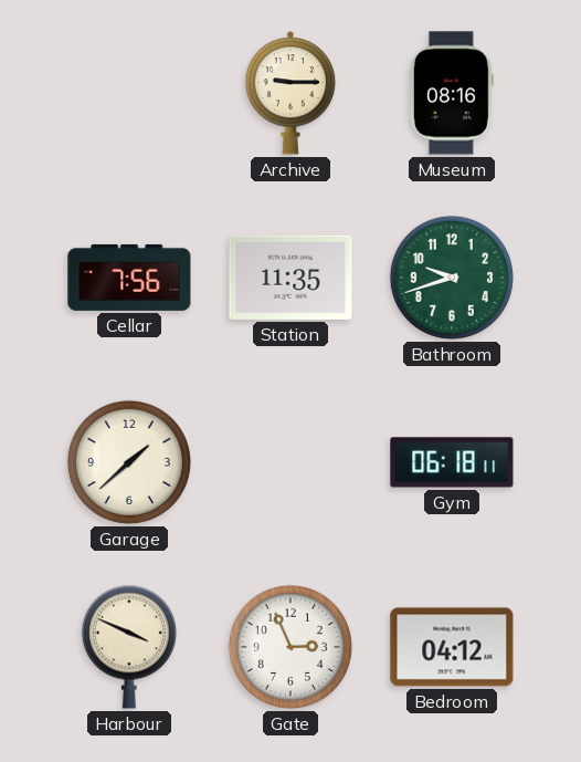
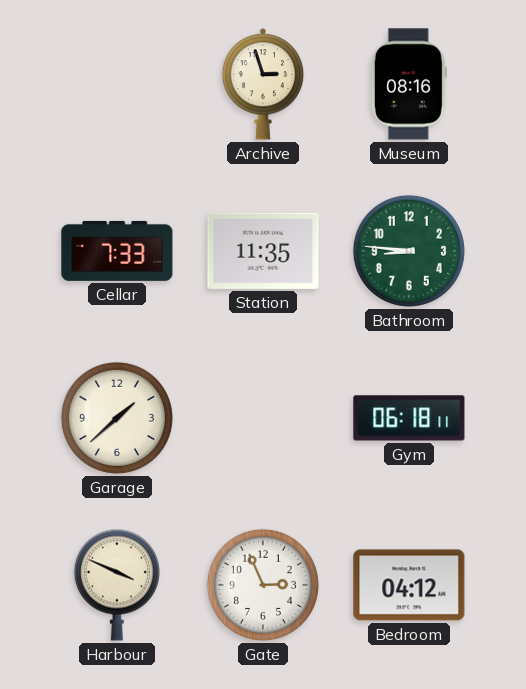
Archive: 9:15 -> 2:57
Cellar: 7:56 -> 7:33
Bathroom: 9:42 -> 8:46
